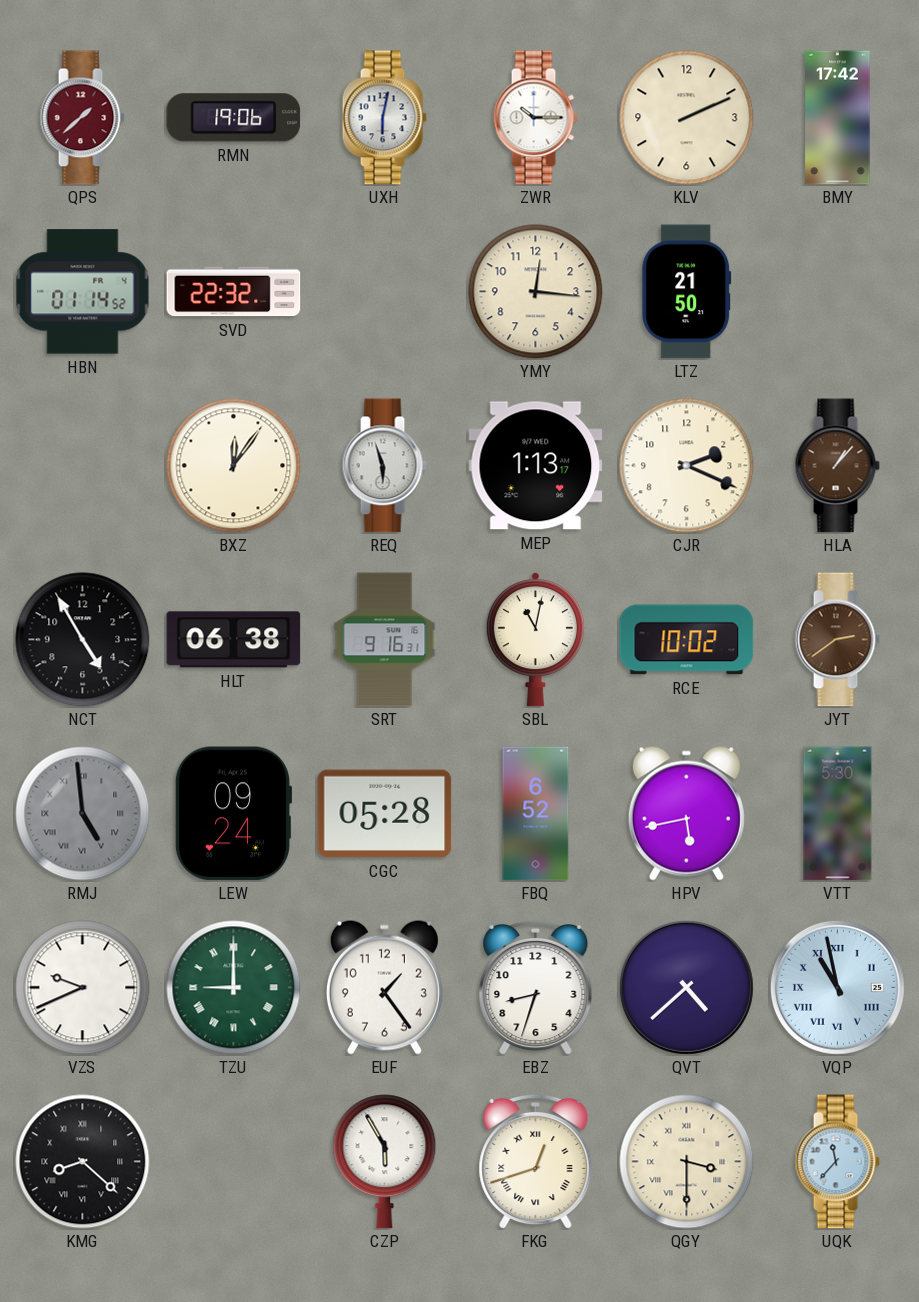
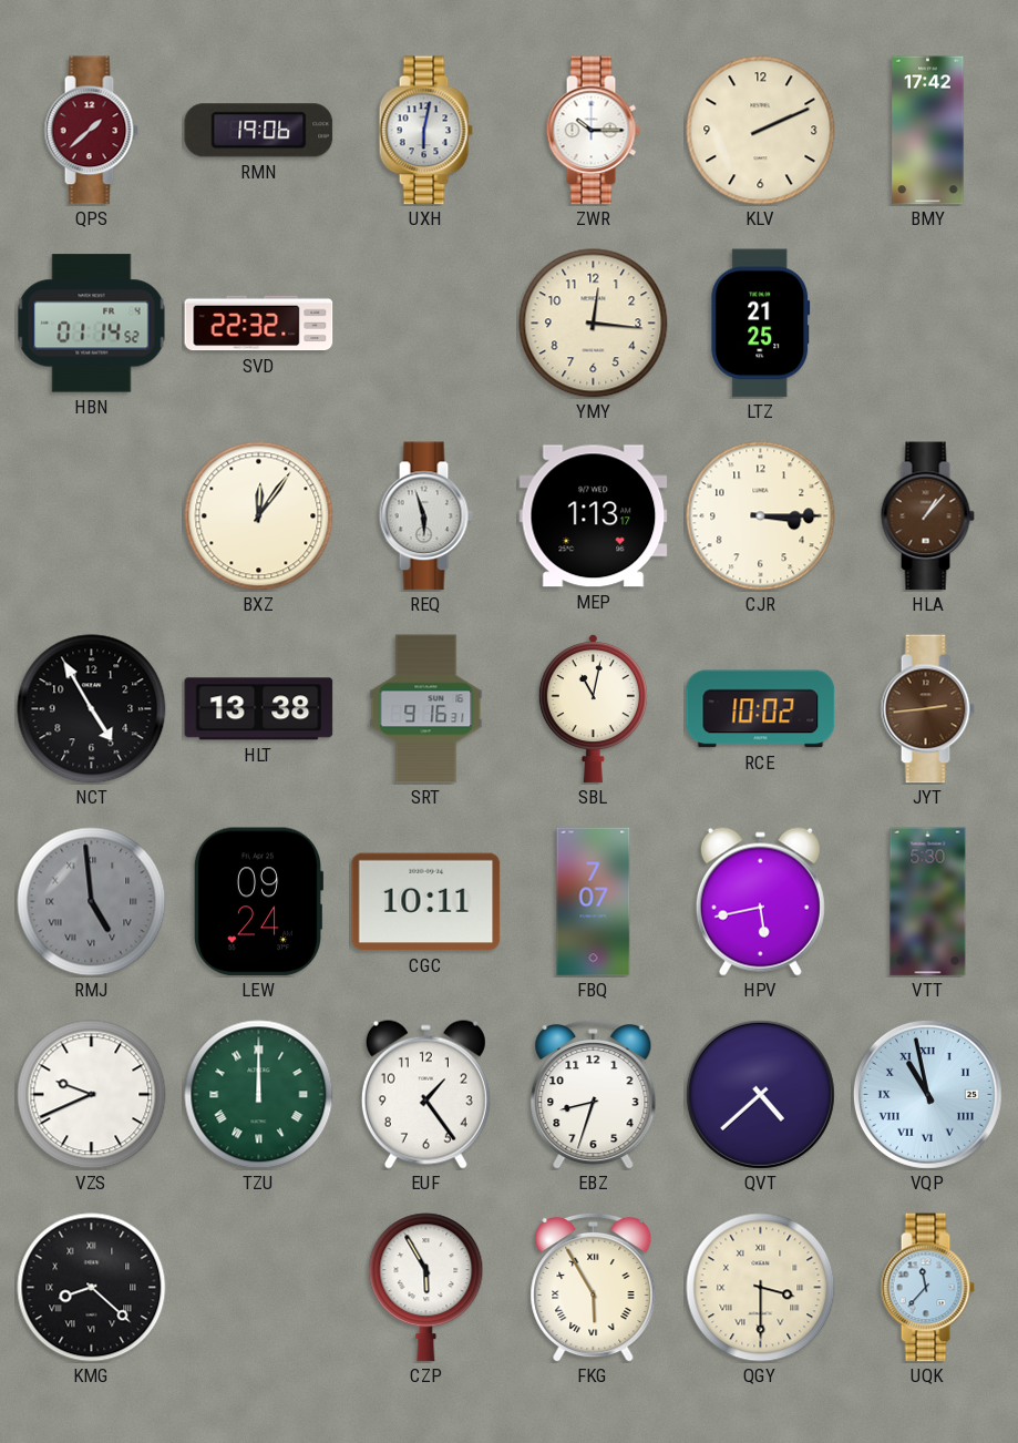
LTZ: 21:50 -> 21:25
CJR: 2:19 -> 3:15
HLT: 06:38 -> 13:38
JYT: 2:39 -> 2:44
CGC: 05:28 -> 10:11
FBQ: 6:52 -> 7:07
TZU: 9:00 -> 12:00
FKG: 12:42 -> 5:55
